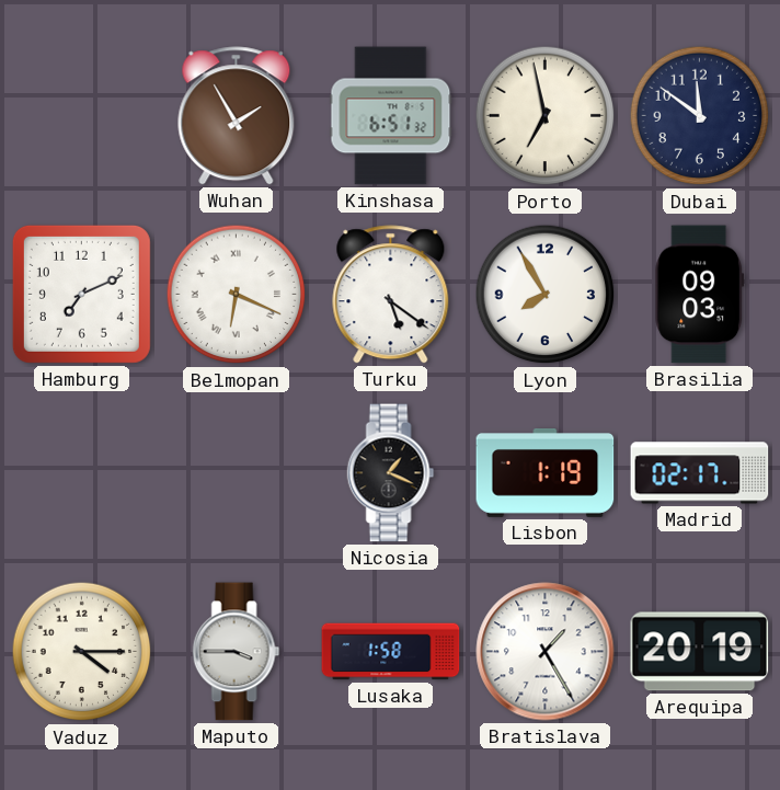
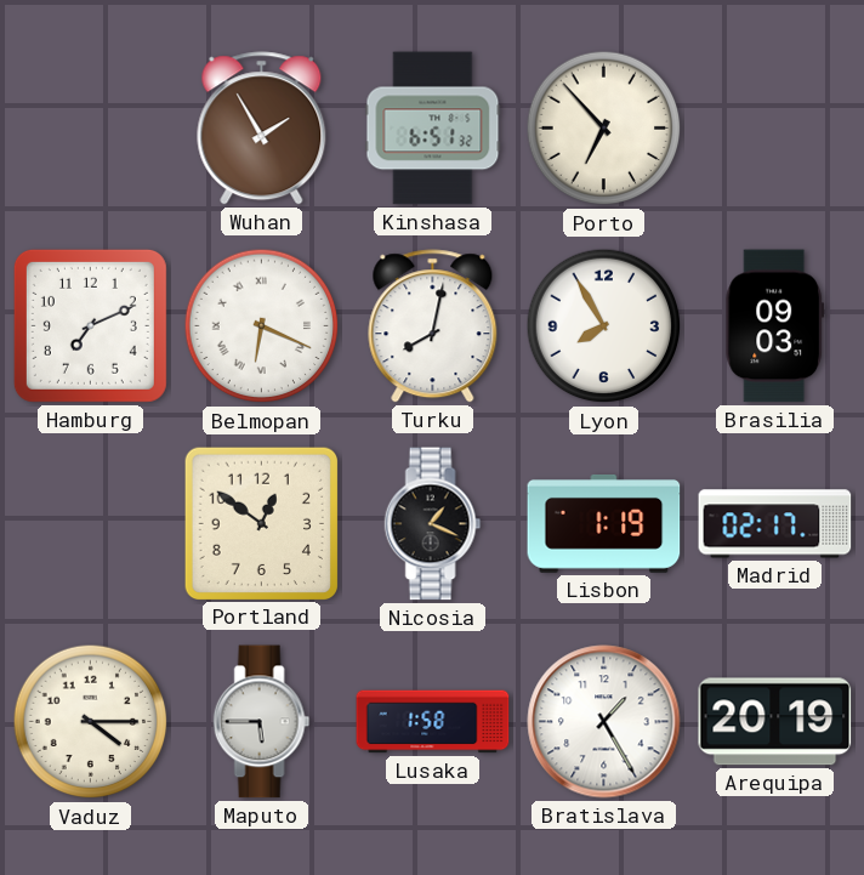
Porto: 6:58 -> 6:53
Dubai: 11:51 -> none
Turku: 5:21 -> 8:02
Portland: none -> 12:51
Maputo: 3:45 -> 5:45
